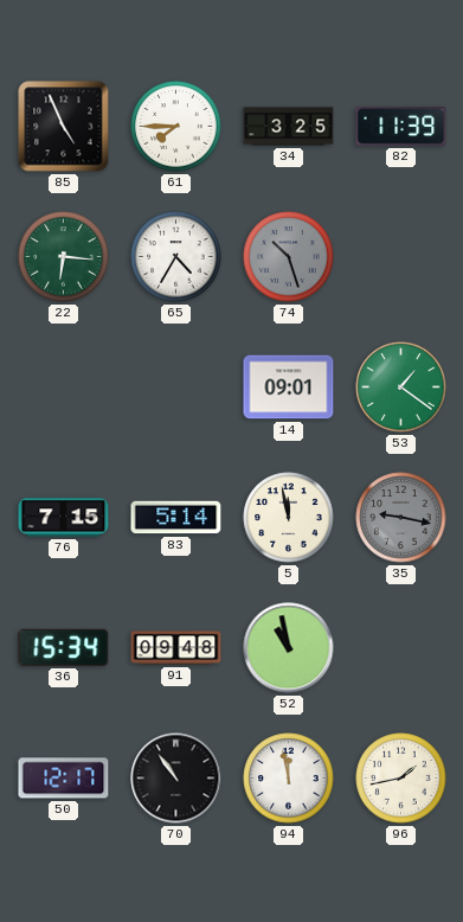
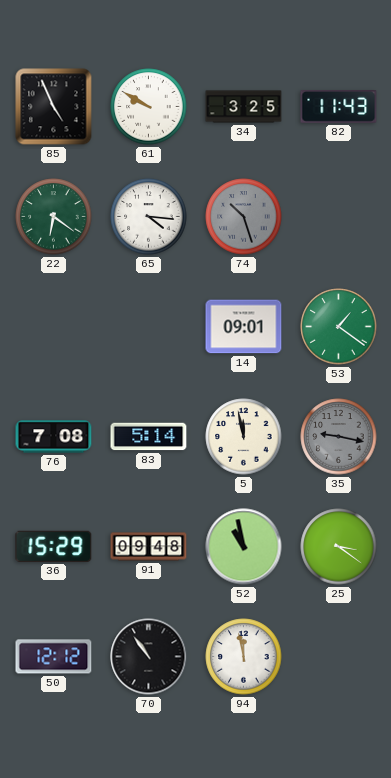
61: 7:45 -> 9:50
82: 11:39 -> 11:43
22: 6:16 -> 6:21
65: 4:35 -> 4:16
76: 7:15 -> 7:08
36: 15:34 -> 15:29
25: none -> 3:21
50: 12:17 -> 12:12
96: 1:43 -> none
